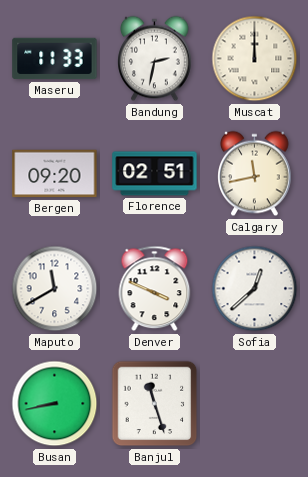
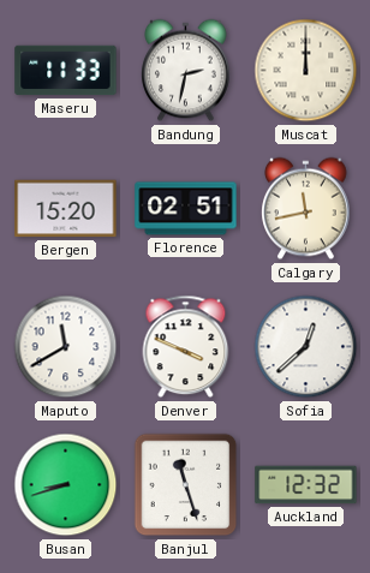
Bergen: 09:20 -> 15:20
Busan: 8:43 -> 8:42
Auckland: none -> 12:32
